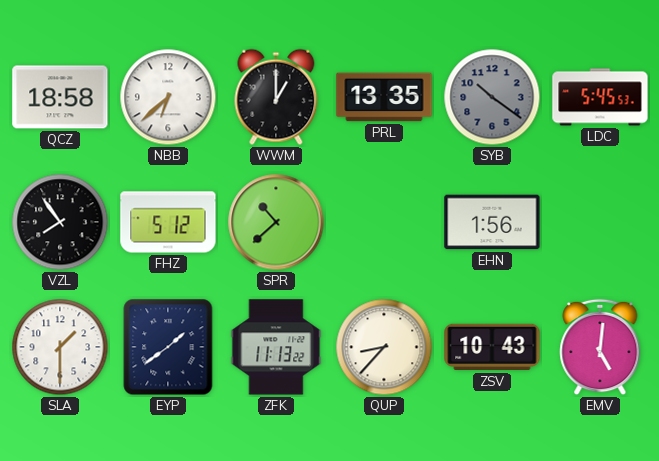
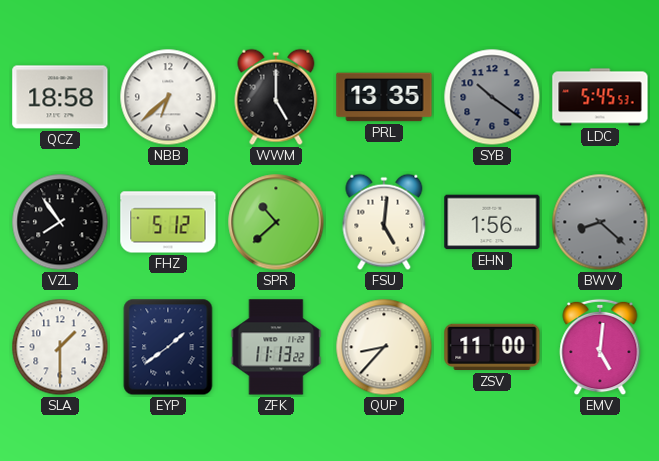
WWM: 1:00 -> 5:00
FSU: none -> 5:01
BWV: none -> 8:22
ZSV: 10:43 -> 11:00
